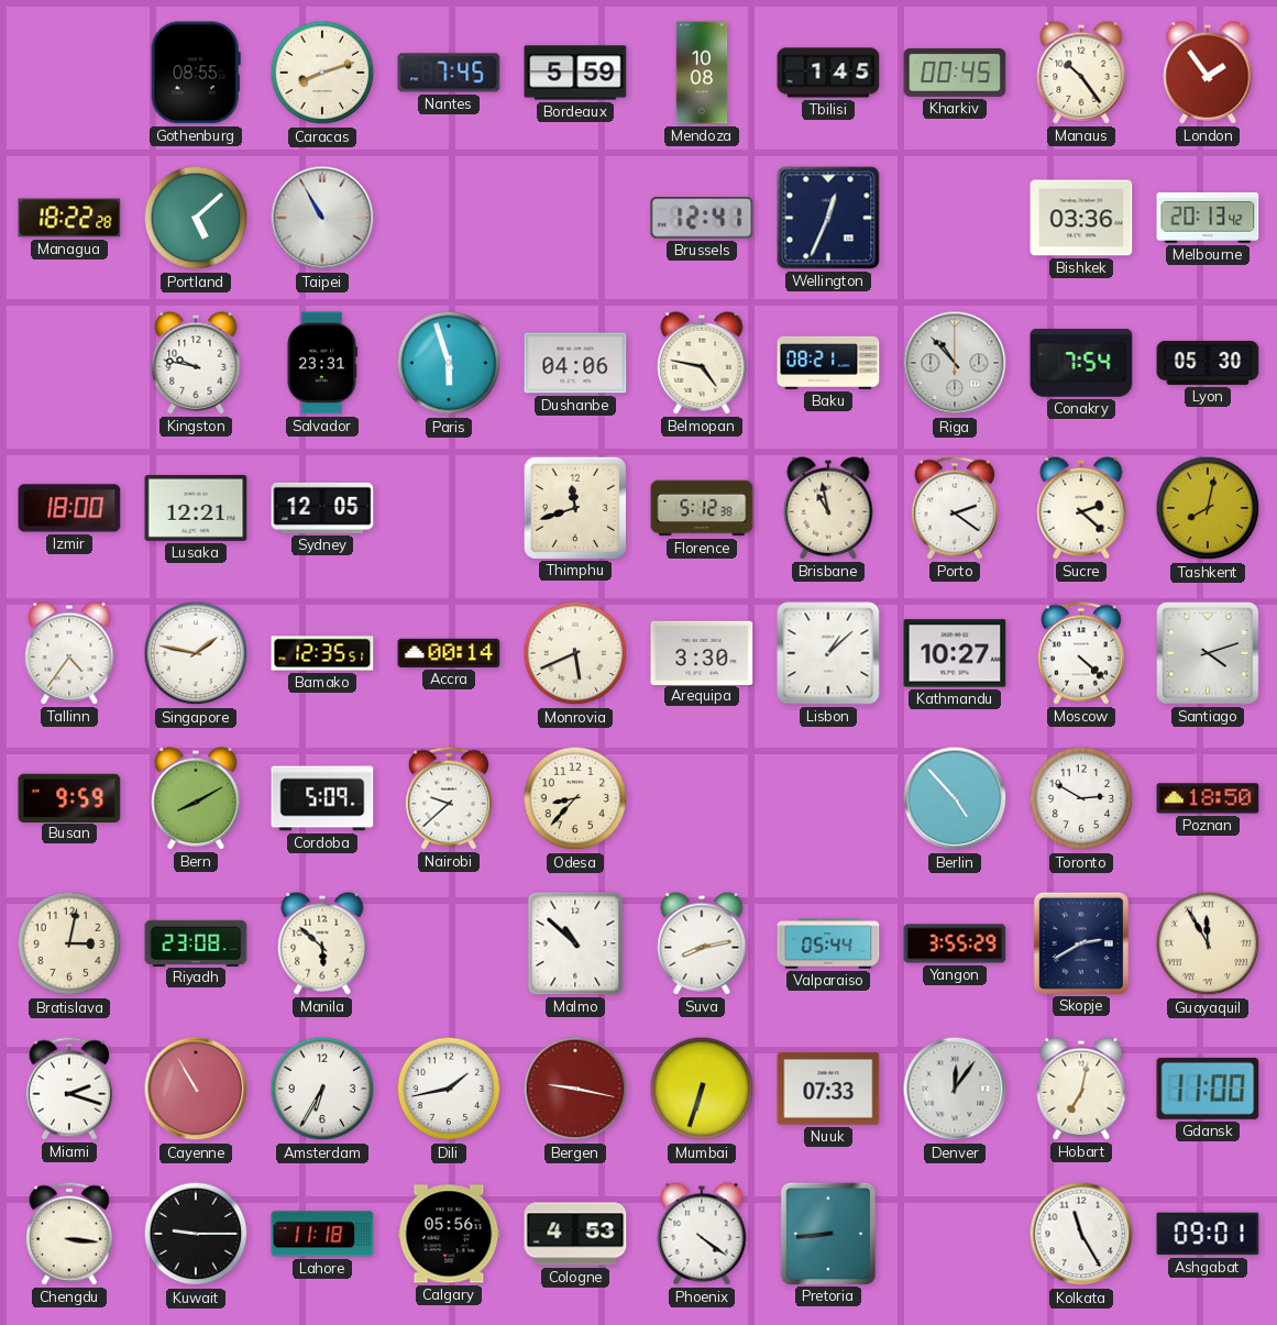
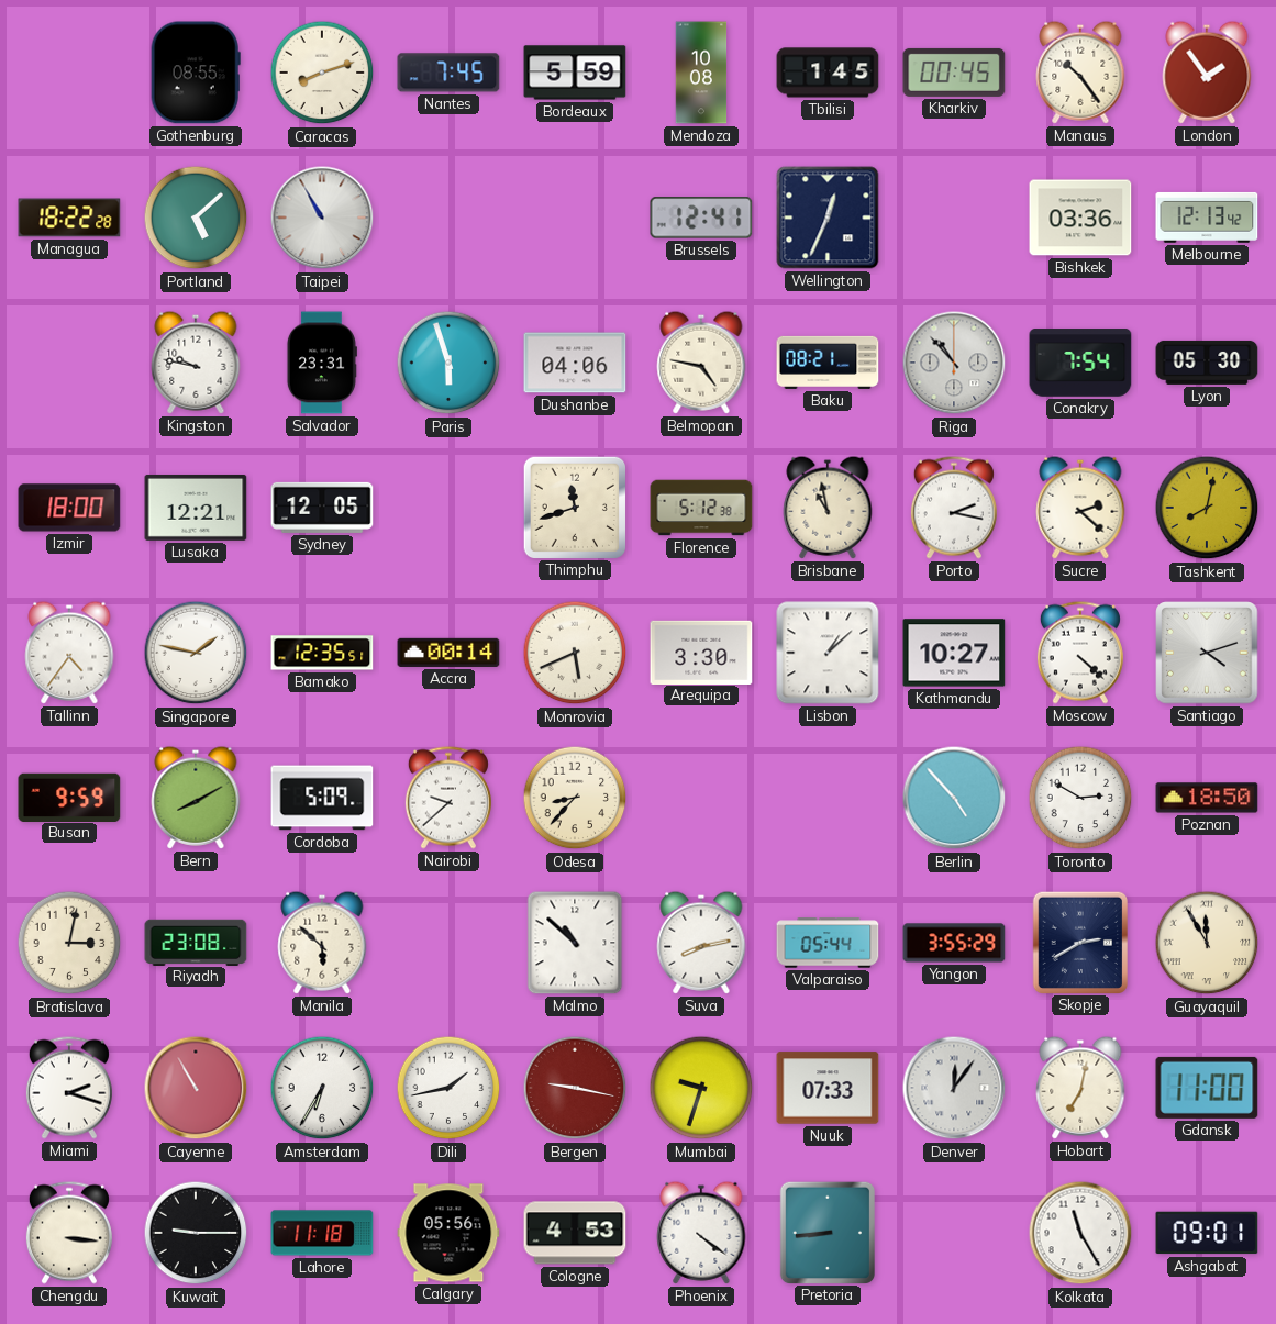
Melbourne: 20:13 -> 12:13
Porto: 2:21 -> 2:17
Mumbai: 6:33 -> 9:33
